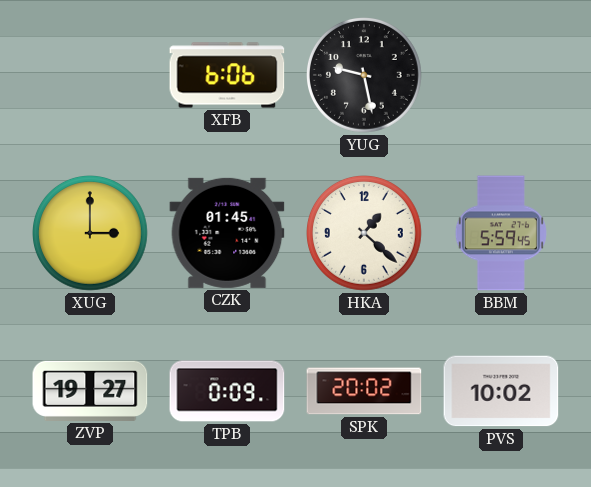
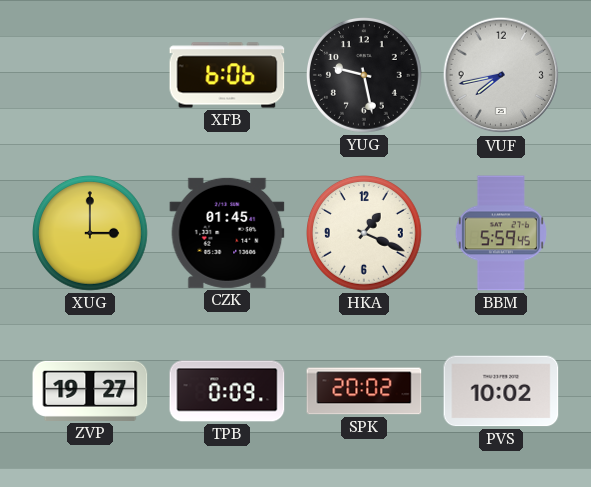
VUF: none -> 7:43
HKA: 1:22 -> 1:19
